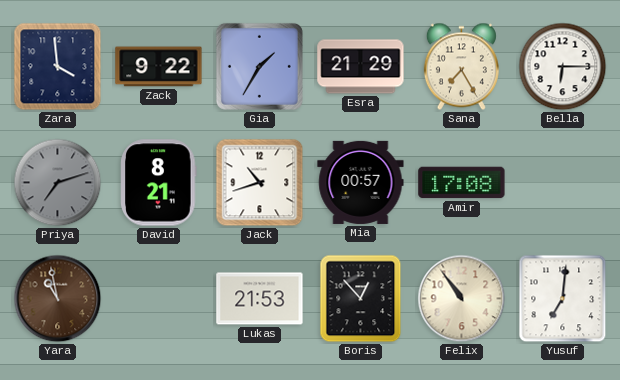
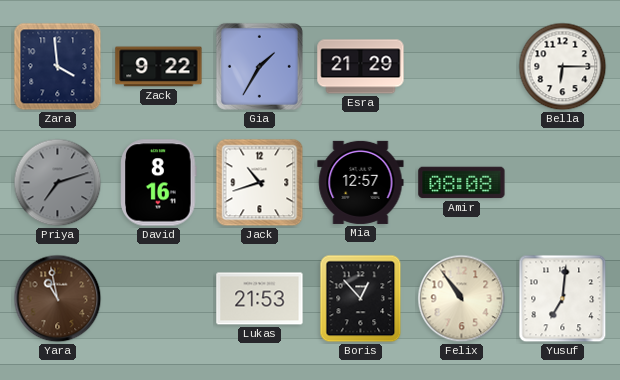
Sana: 7:25 -> none
David: 8:21 -> 8:16
Mia: 00:57 -> 12:57
Amir: 17:08 -> 08:08
